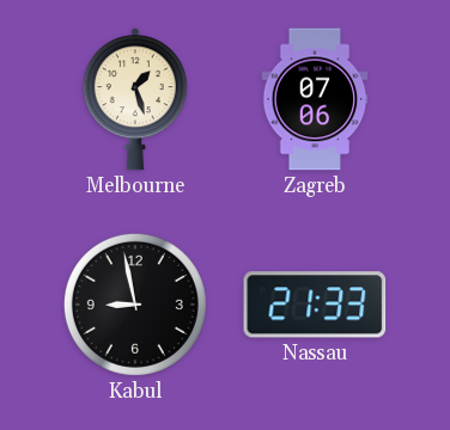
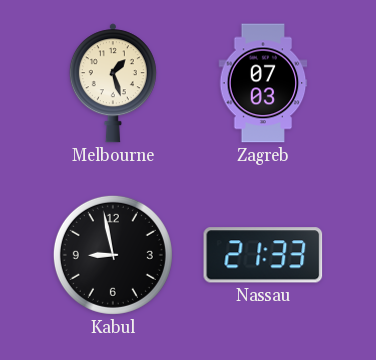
Zagreb: 07:06 -> 07:03
